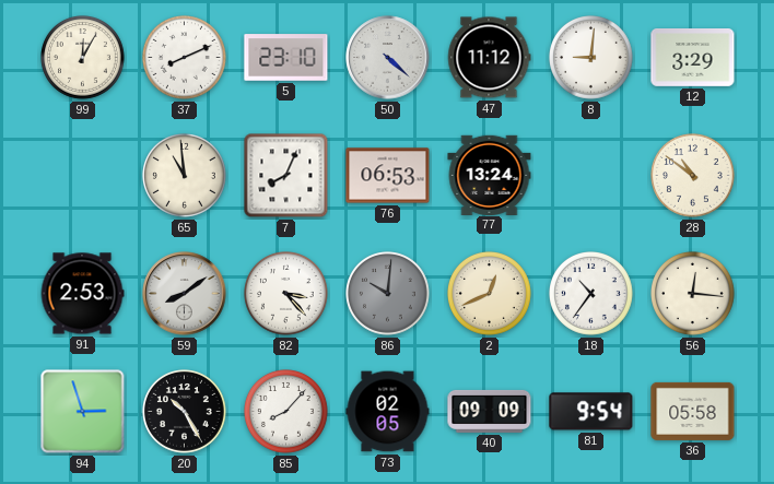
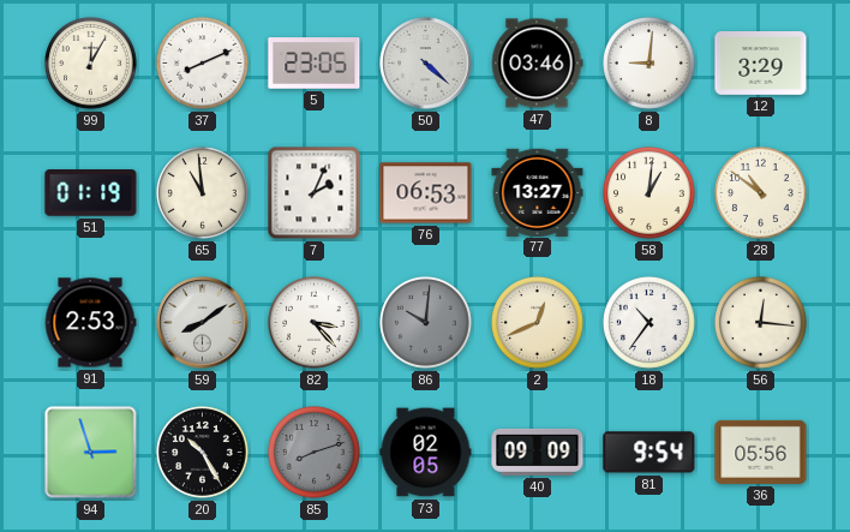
5: 23:10 -> 23:05
47: 11:12 -> 03:46
51: none -> 01:19
7: 8:04 -> 2:04
77: 13:24 -> 13:27
58: none -> 1:01
85: 8:07 -> 8:12
85 dial: white -> grey
36: 05:58 -> 05:56
